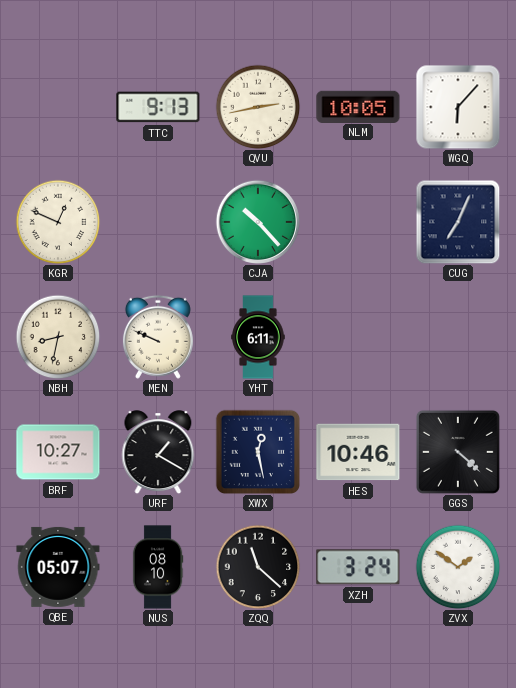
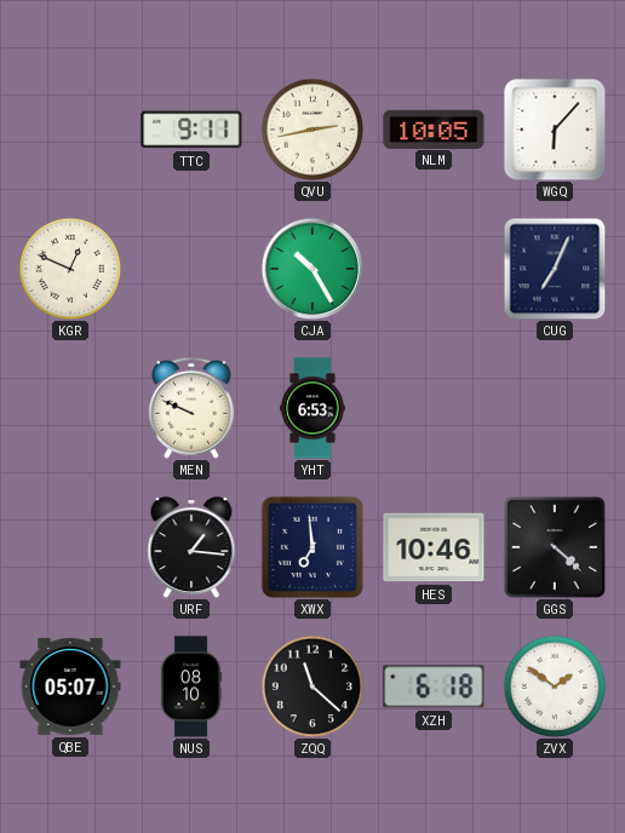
TTC: 9:13 -> 9:11
CJA: 10:23 -> 10:25
NBH: 8:32 -> none
YHT: 6:11 -> 6:53
BRF: 10:27 -> none
URF: 1:20 -> 1:16
XWX: 12:28 -> 6:59
XZH: 3:24 -> 6:18
